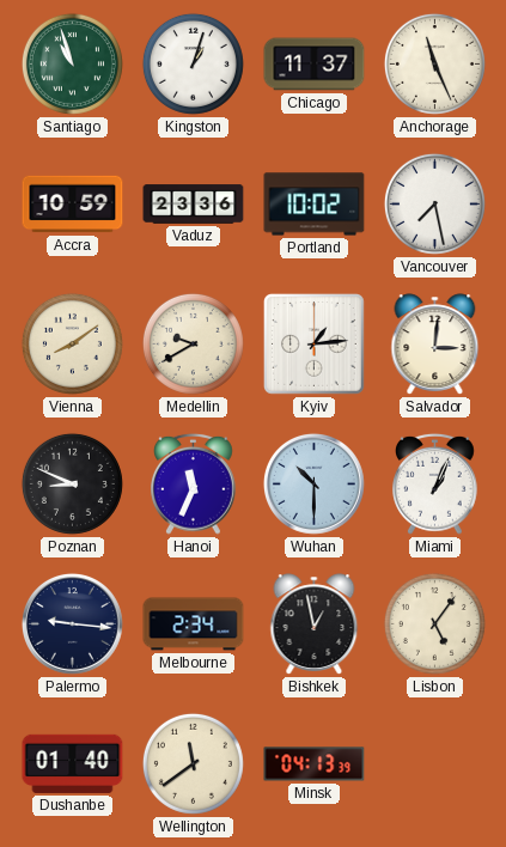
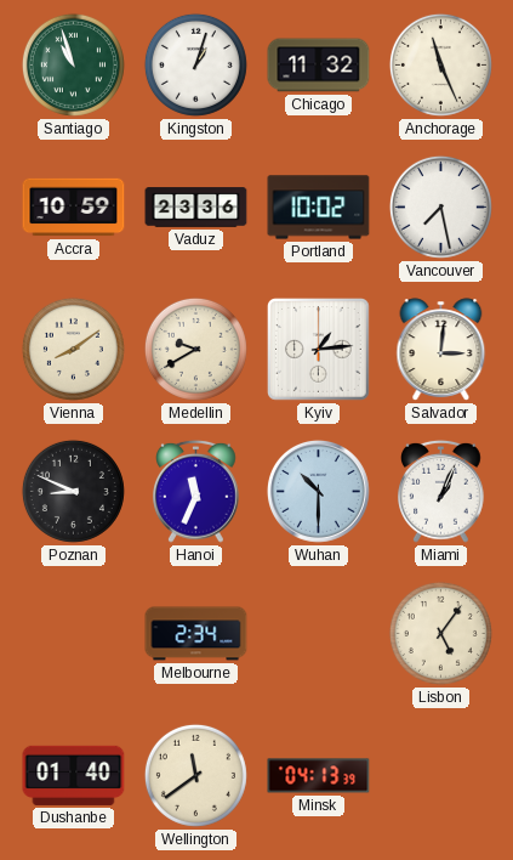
Chicago: 11:37 -> 11:32
Palermo: 9:16 -> none
Bishkek: 12:58 -> none
